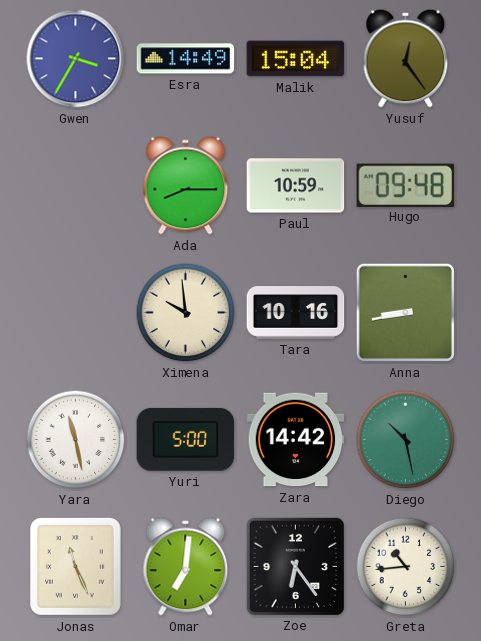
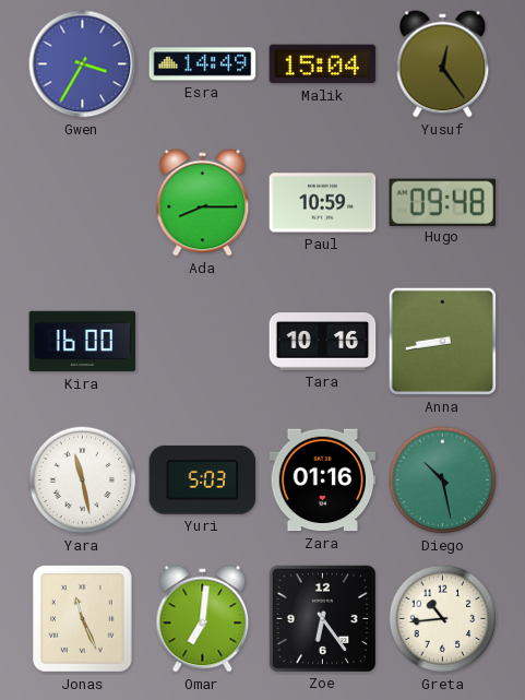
Kira: none -> 16:00
Ximena: 9:59 -> none
Yuri: 5:00 -> 5:03
Zara: 14:42 -> 01:16
